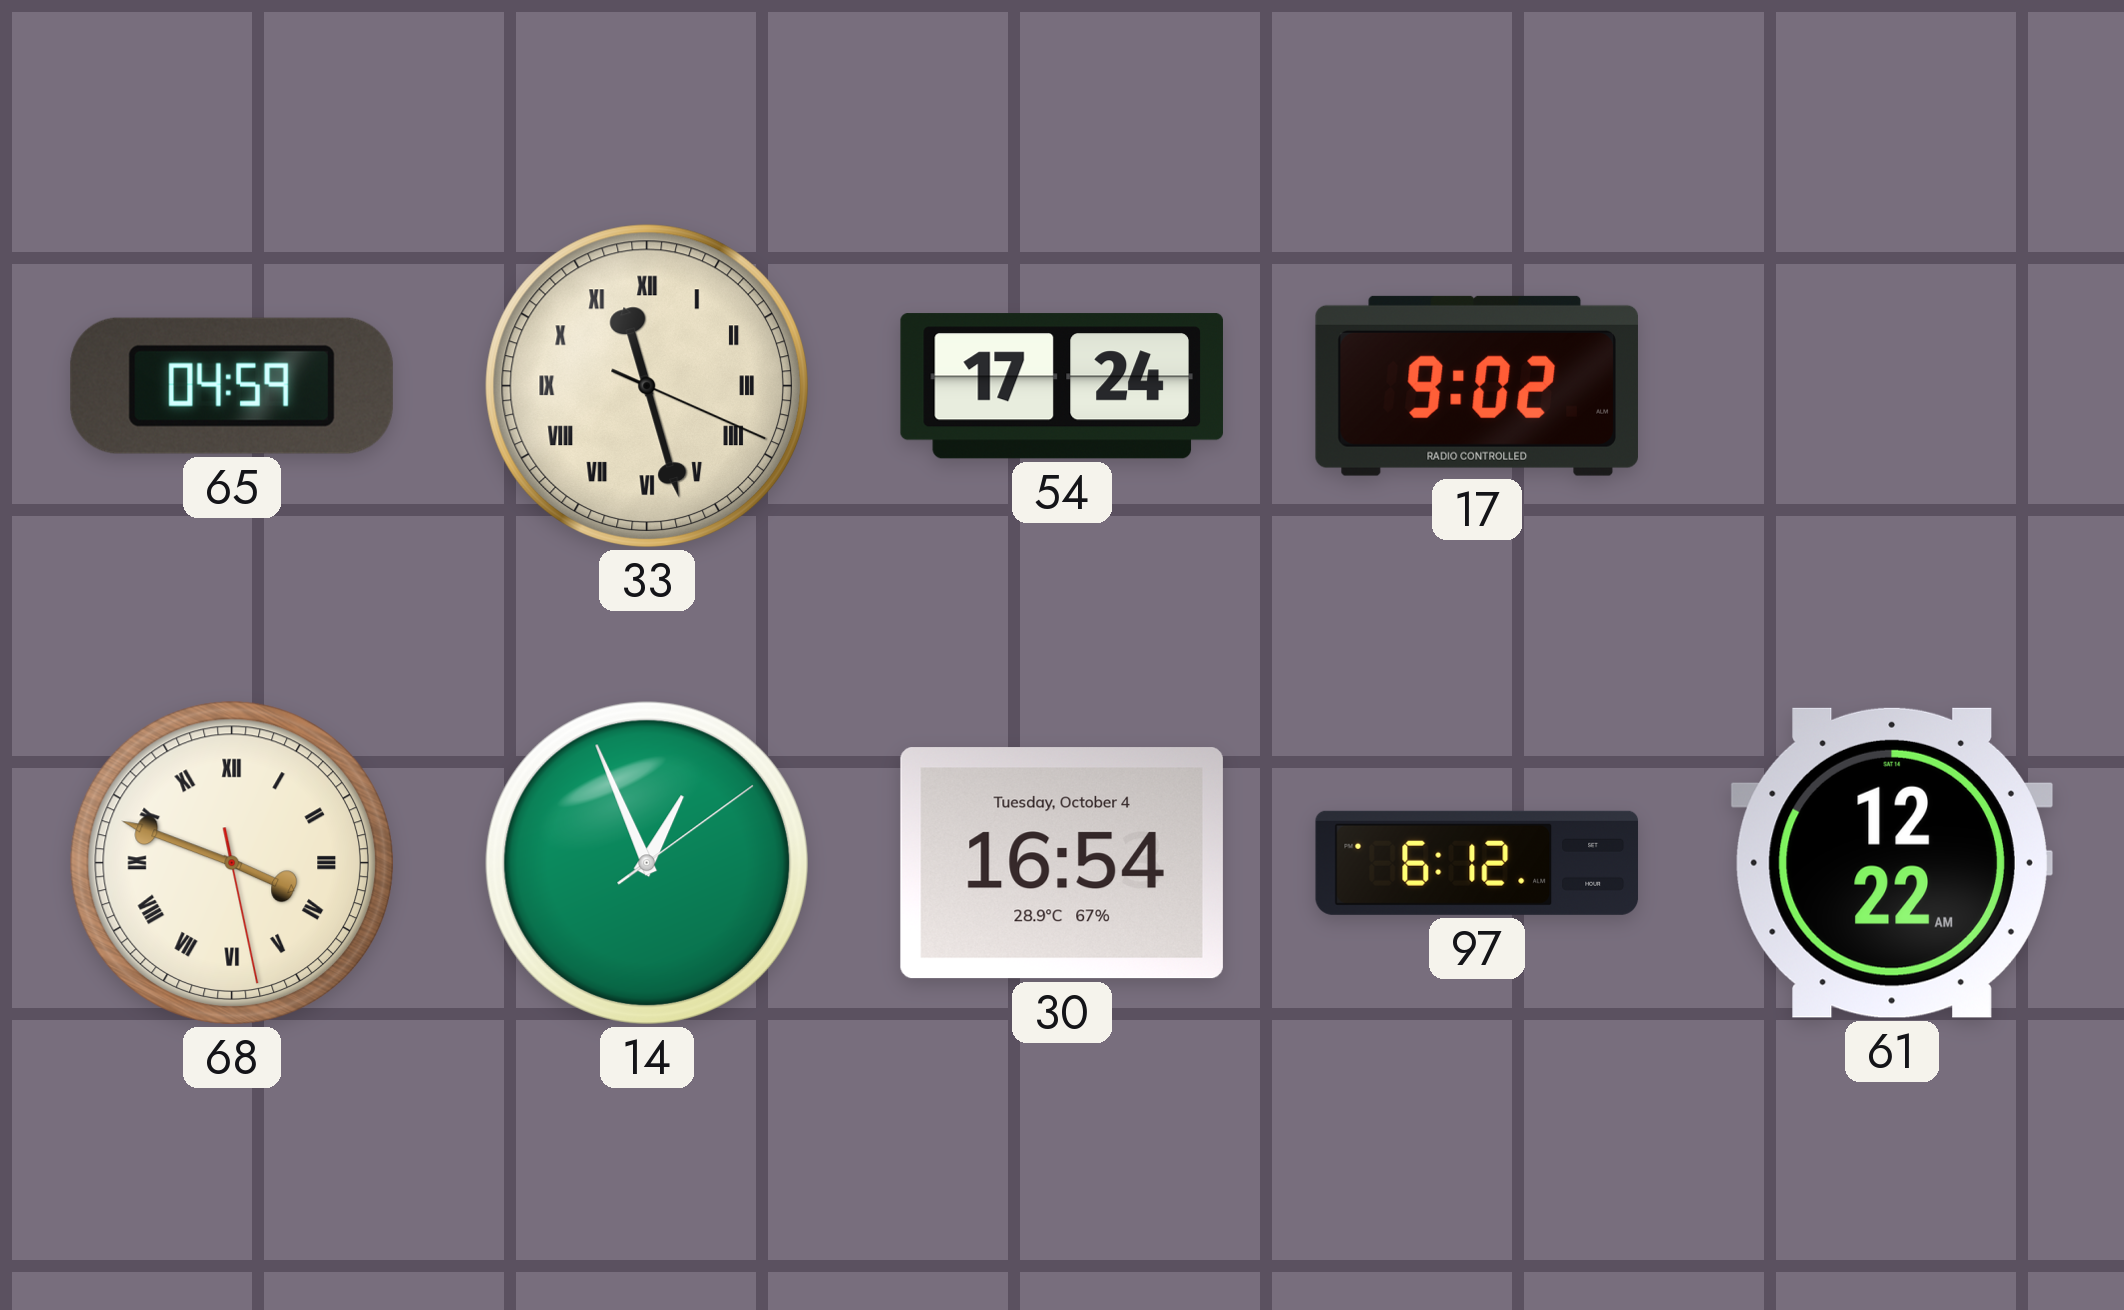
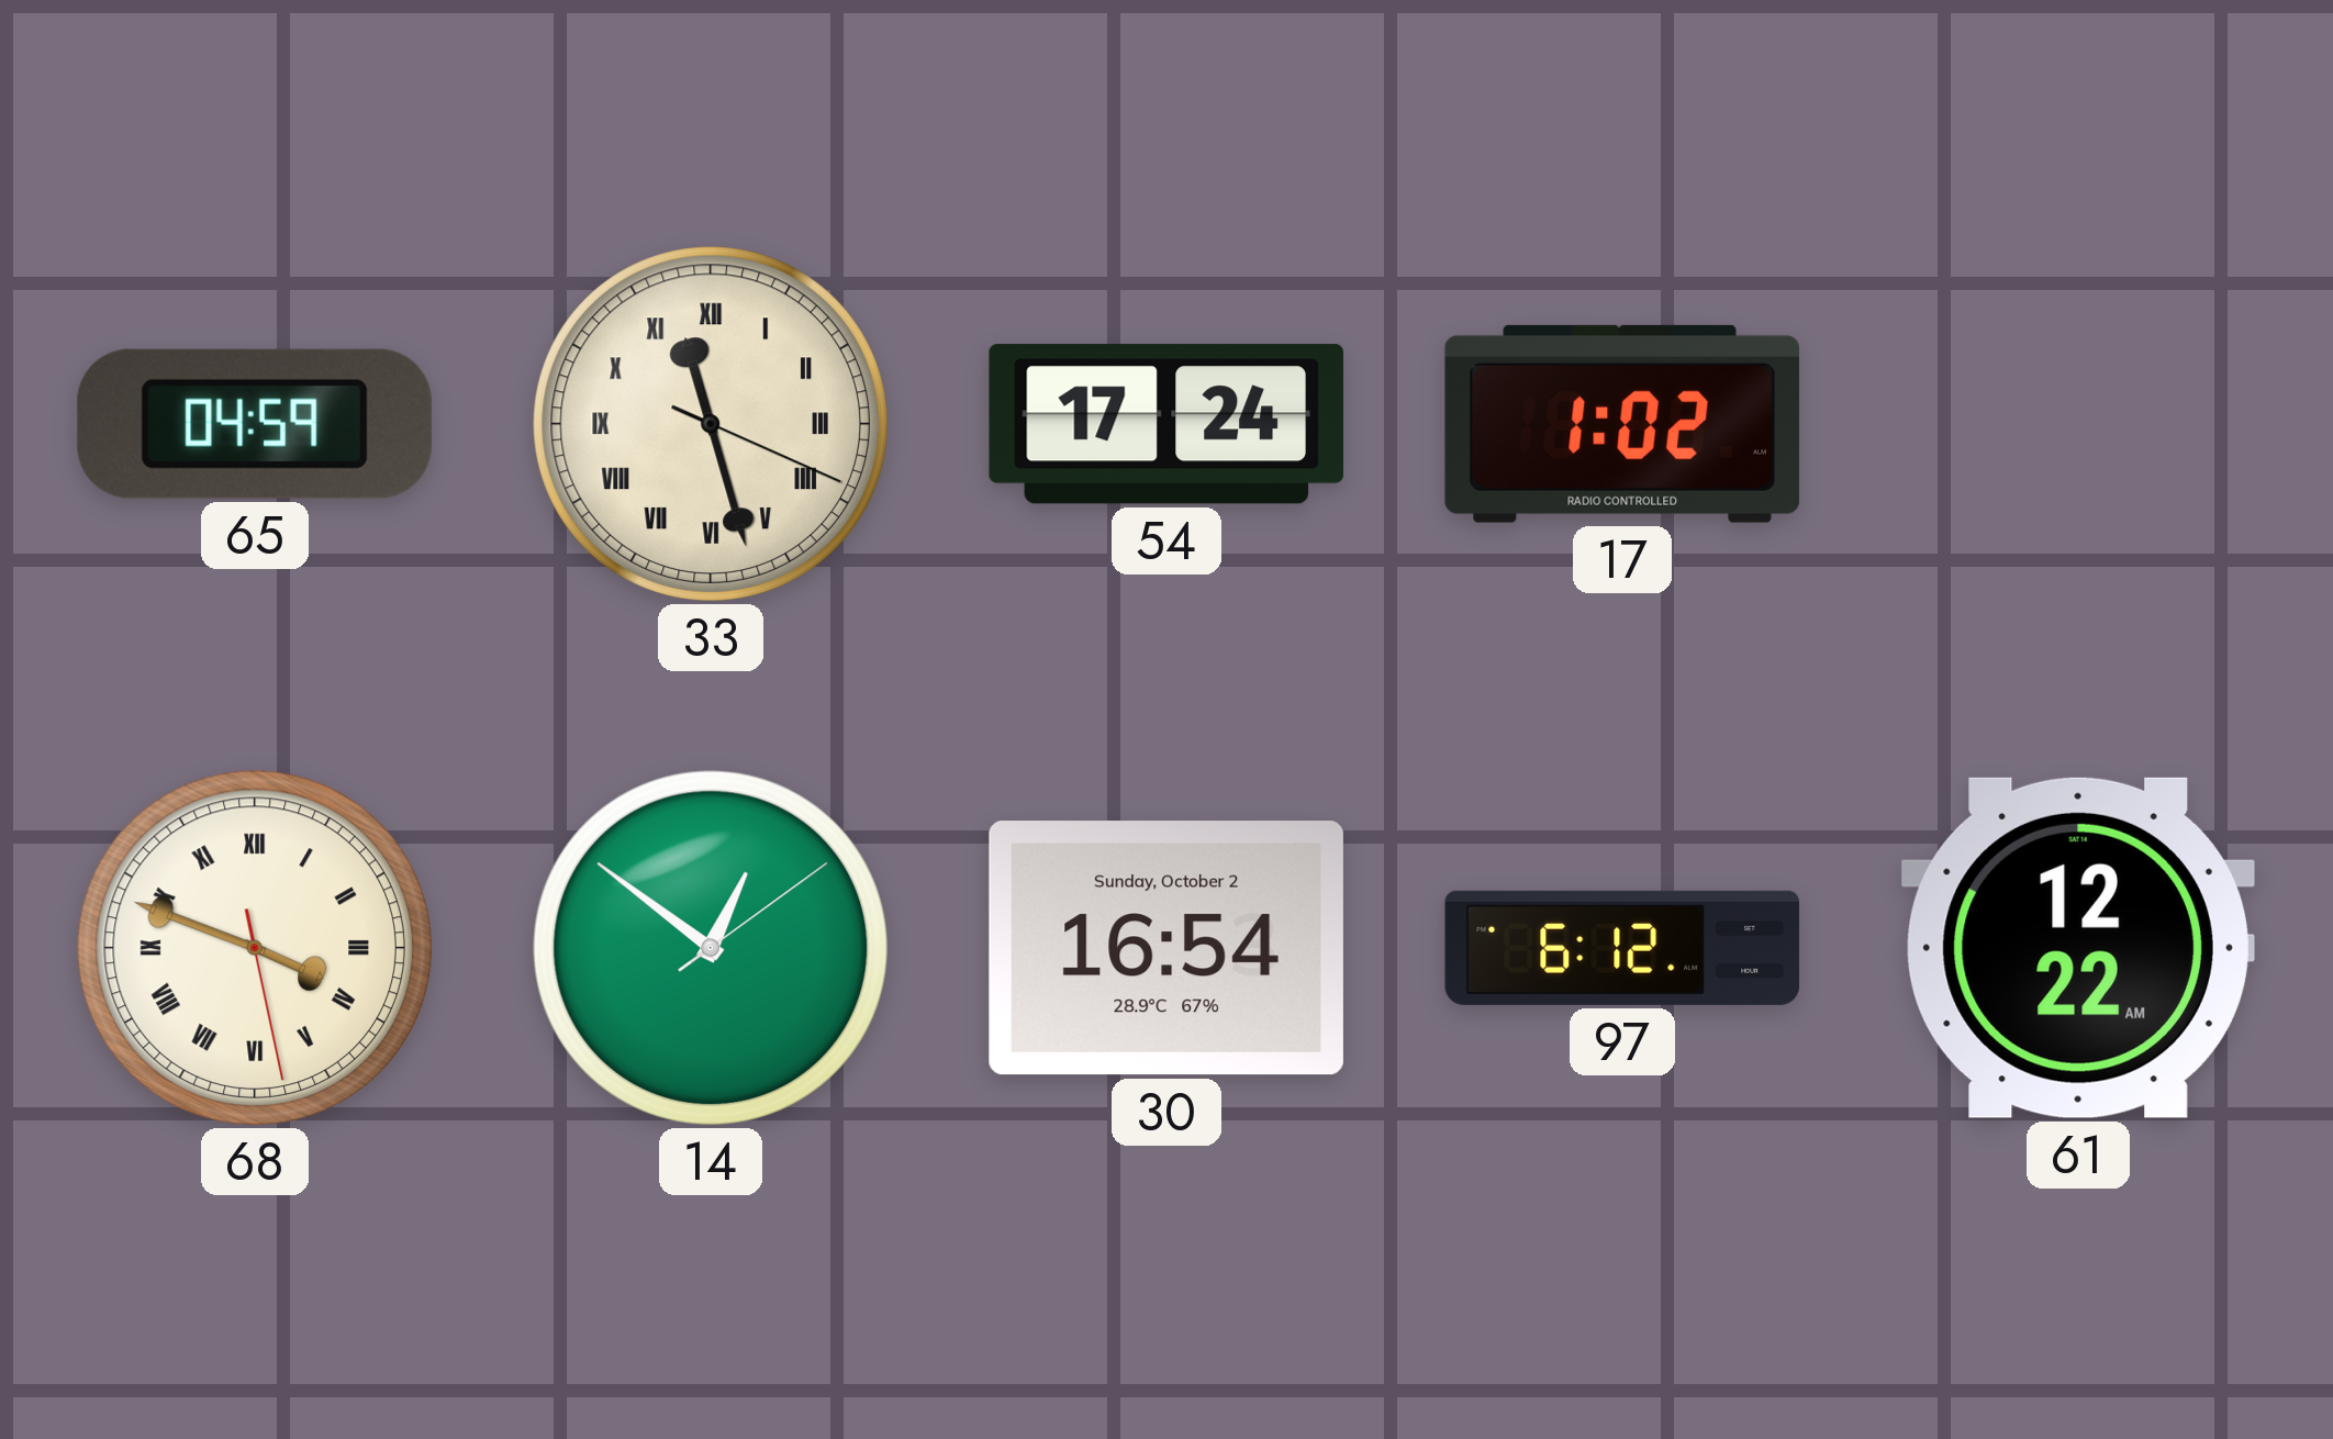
17: 9:02 -> 1:02
14: 12:56 -> 12:51
30 date: Tuesday, October 4 -> Sunday, October 2
